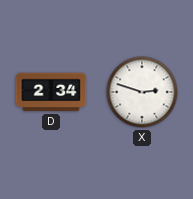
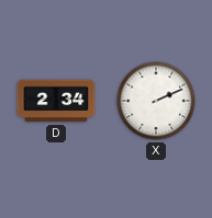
X: 2:48 -> 2:11
